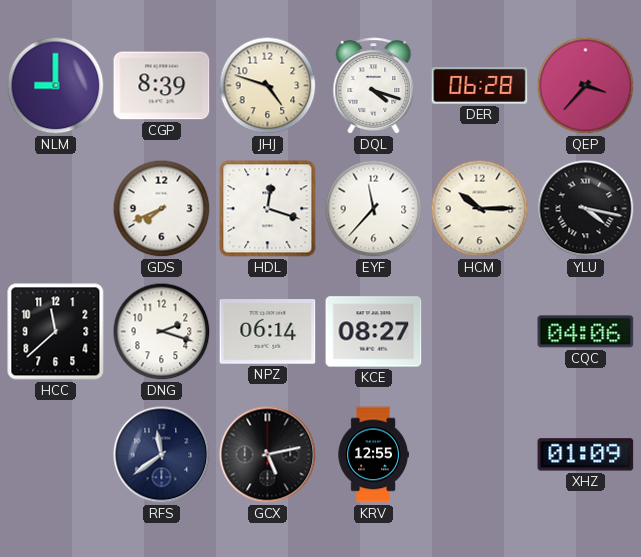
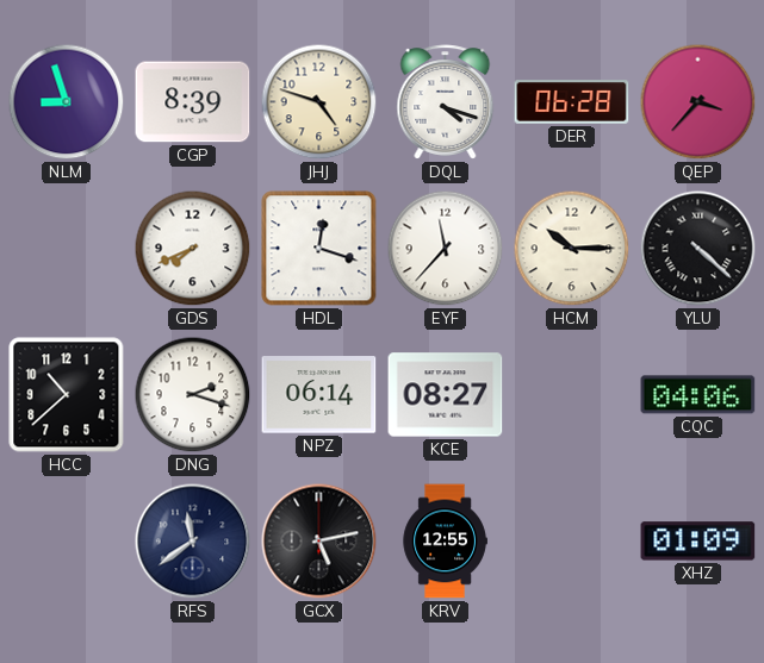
NLM: 9:00 -> 8:57
YLU: 4:17 -> 4:22
HCC: 11:38 -> 10:38
